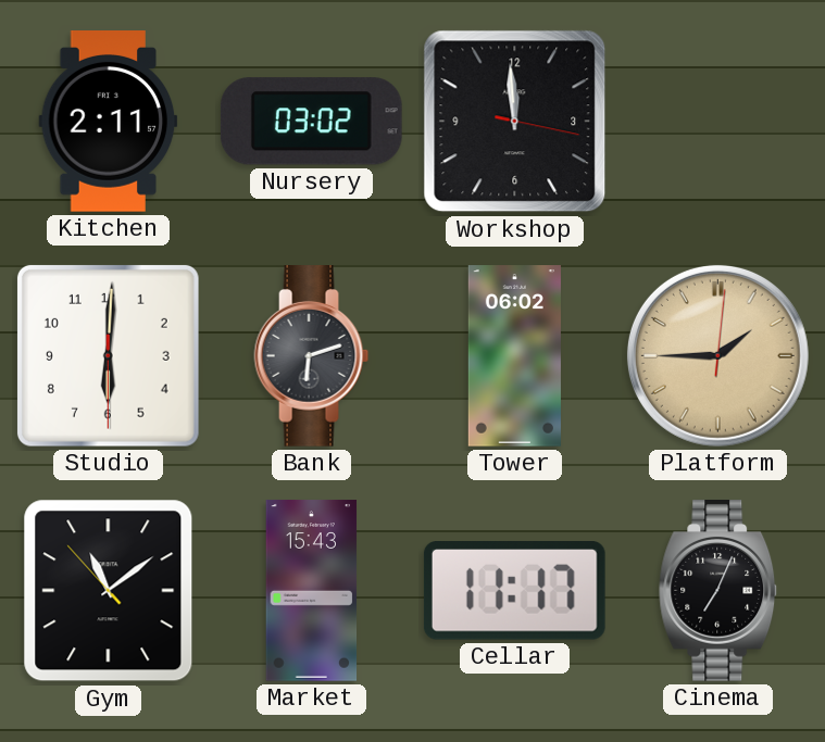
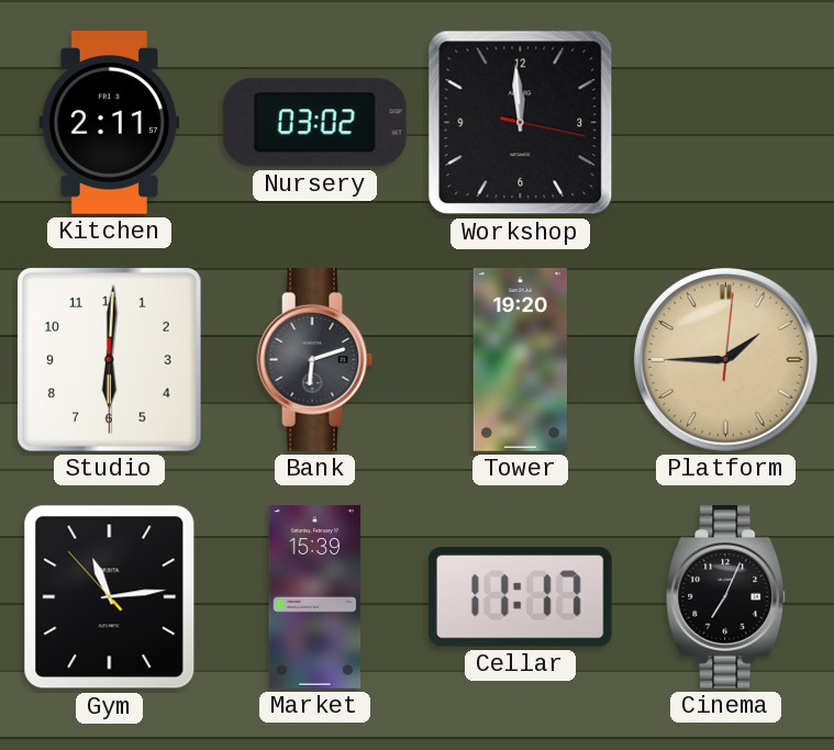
Tower: 06:02 -> 19:20
Gym: 11:08 -> 11:13
Market: 15:43 -> 15:39
